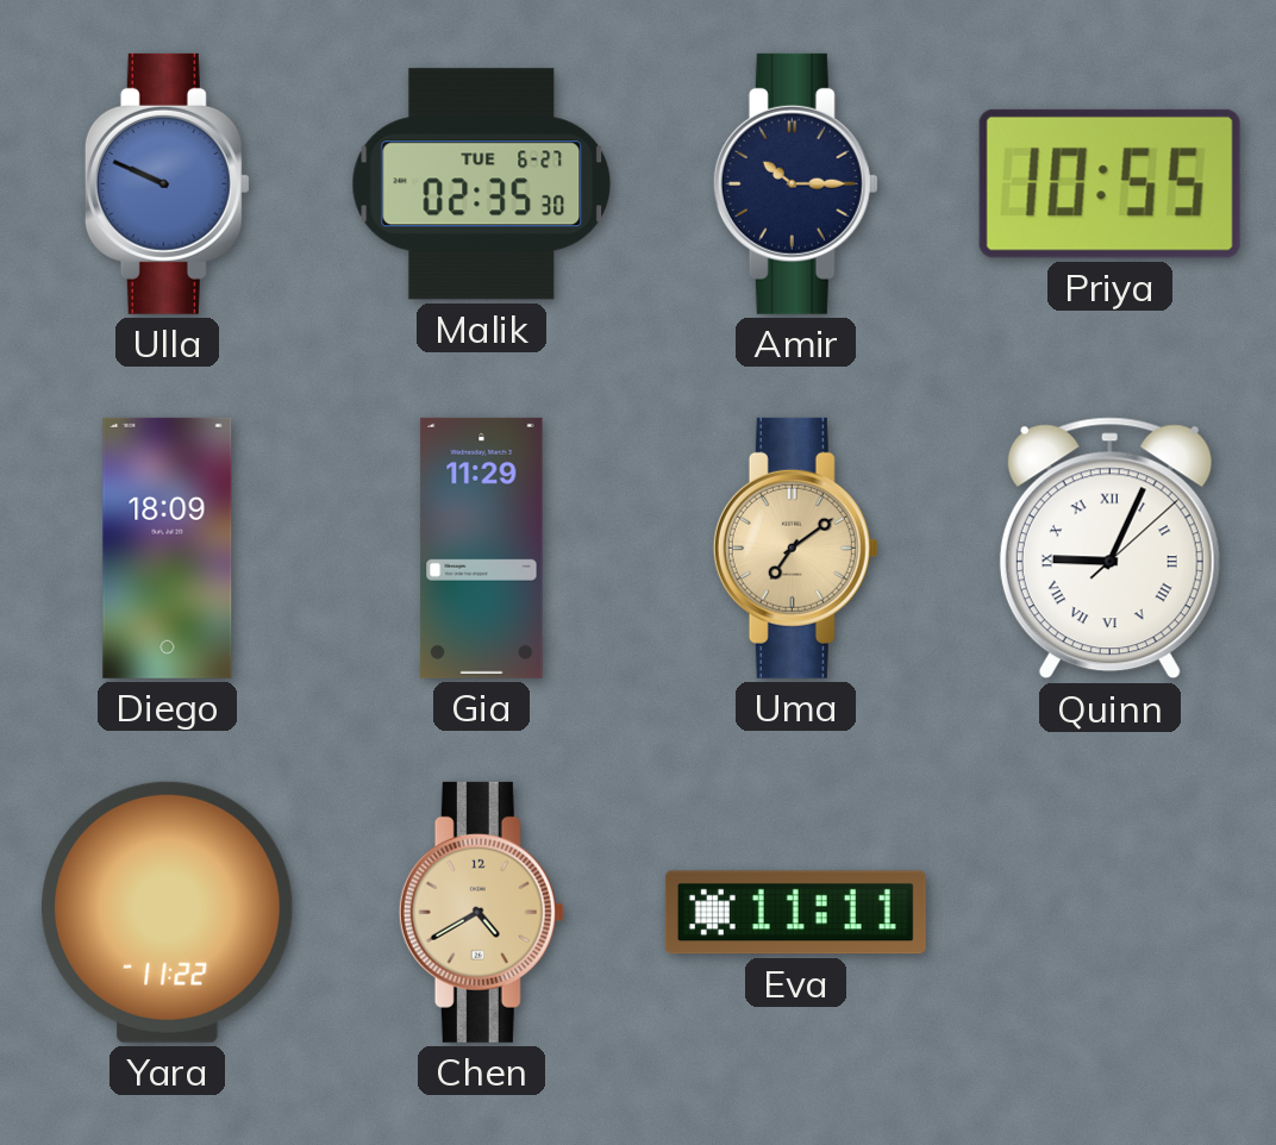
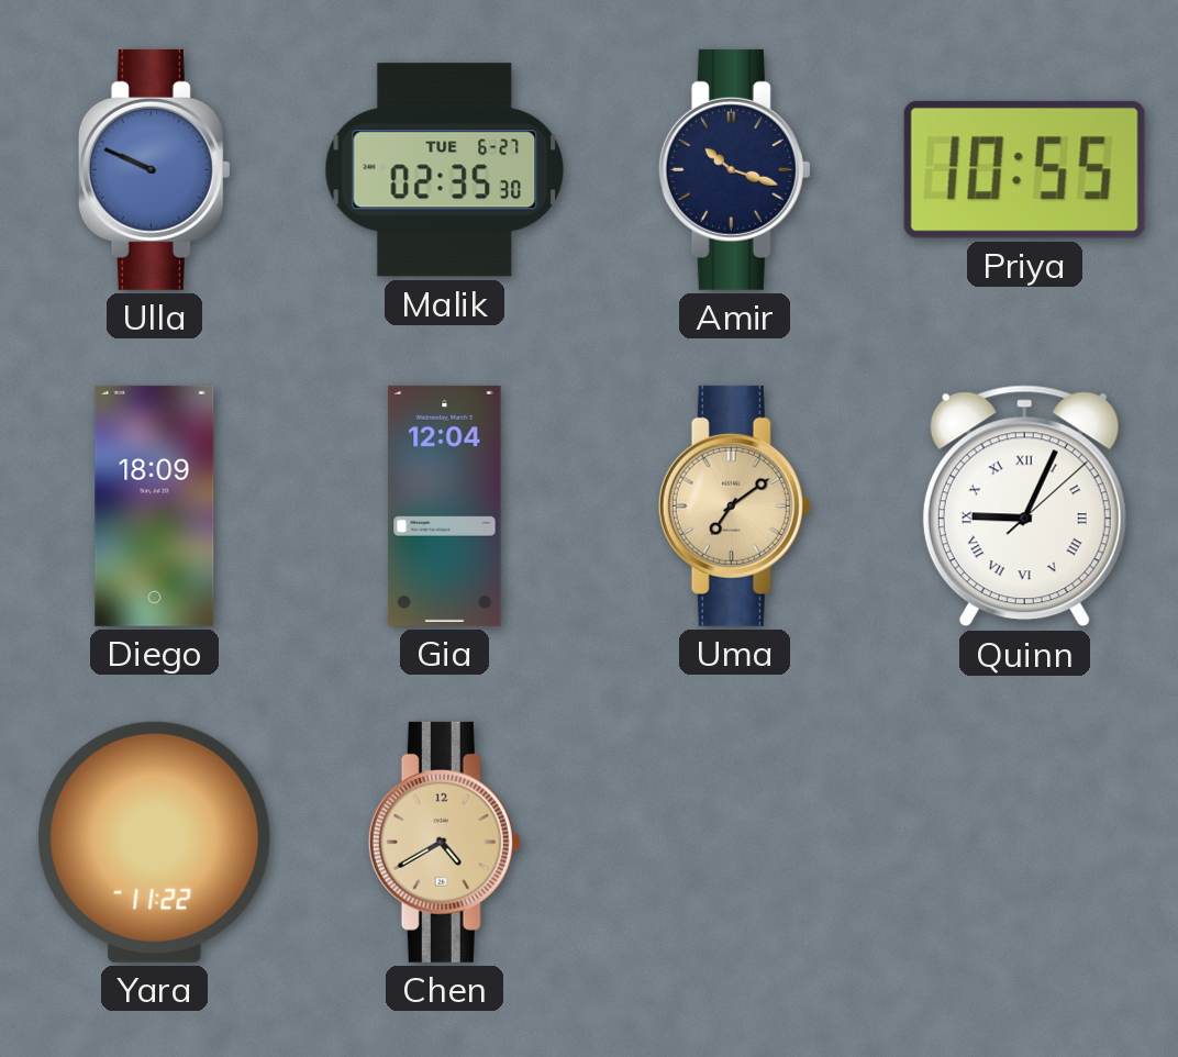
Amir: 10:15 -> 10:18
Gia: 11:29 -> 12:04
Eva: 11:11 -> none
